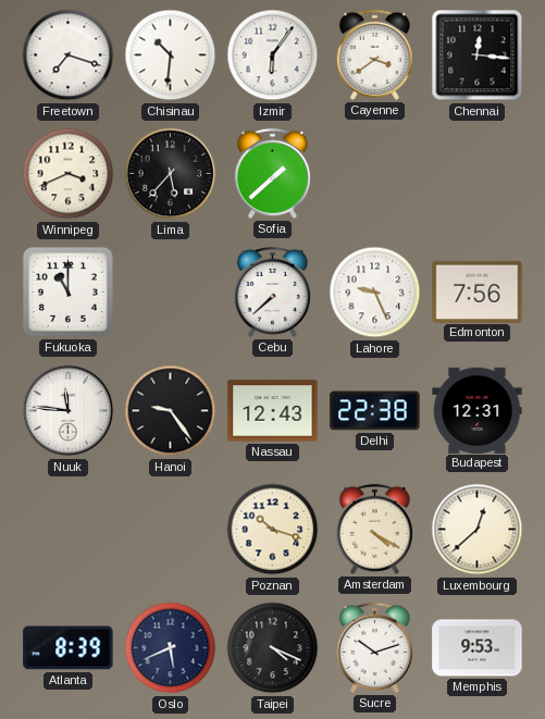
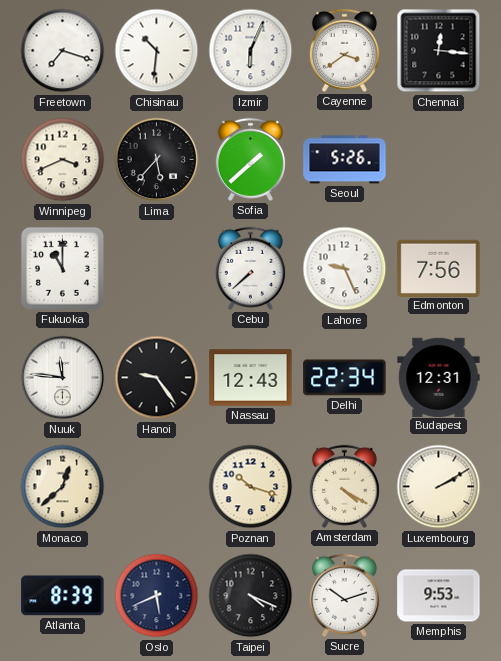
Izmir: 6:06 -> 6:04
Seoul: none -> 5:26
Delhi: 22:38 -> 22:34
Monaco: none -> 12:38
Luxembourg: 12:38 -> 2:10
